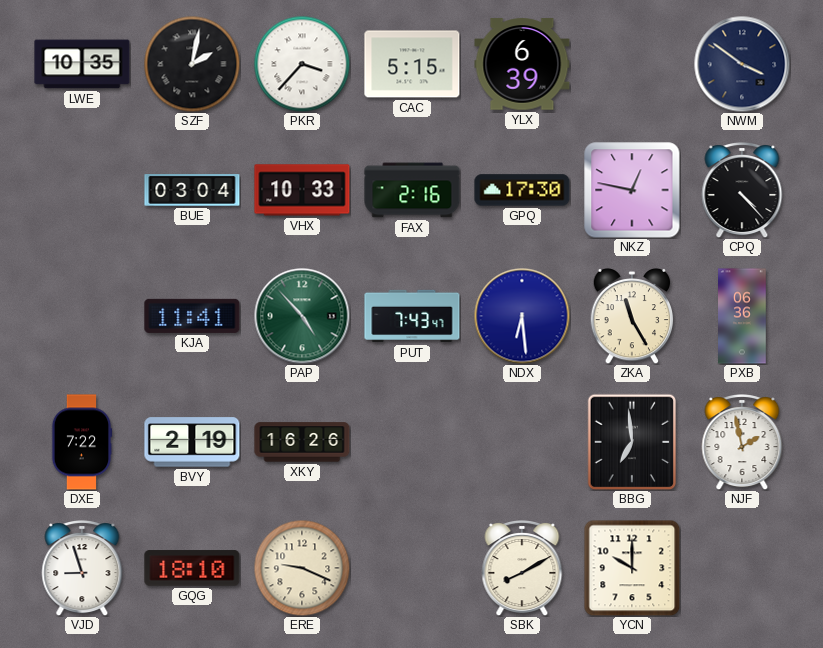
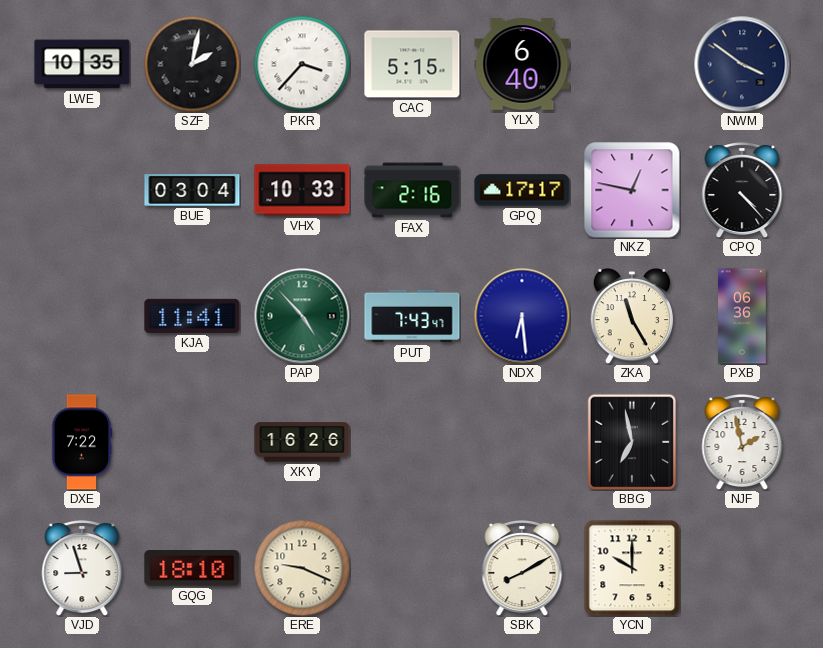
YLX: 6:39 -> 6:40
GPQ: 17:30 -> 17:17
BVY: 2:19 -> none
BBG: 6:59 -> 6:58
